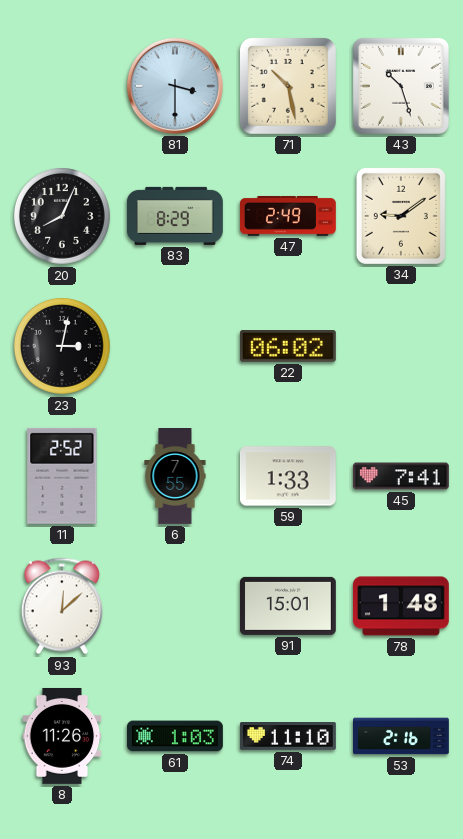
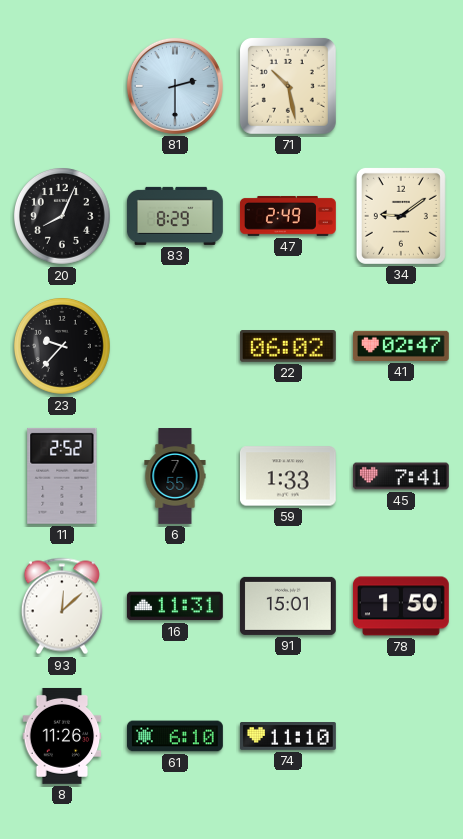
81: 3:30 -> 2:30
43: 10:27 -> none
23: 3:02 -> 9:37
41: none -> 02:47
16: none -> 11:31
78: 1:48 -> 1:50
61: 1:03 -> 6:10
53: 2:16 -> none
